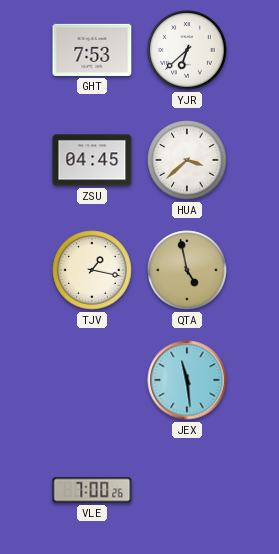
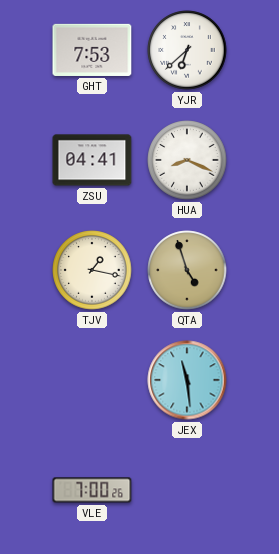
ZSU: 04:45 -> 04:41
HUA: 3:38 -> 8:19
QTA: 4:58 -> 4:57
